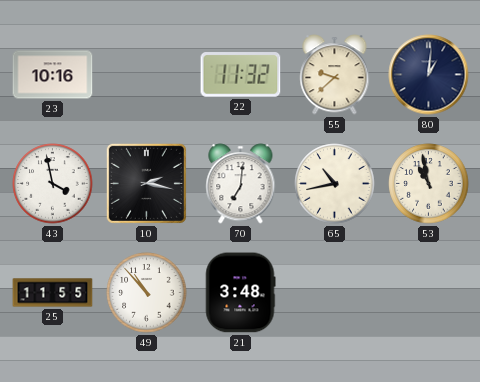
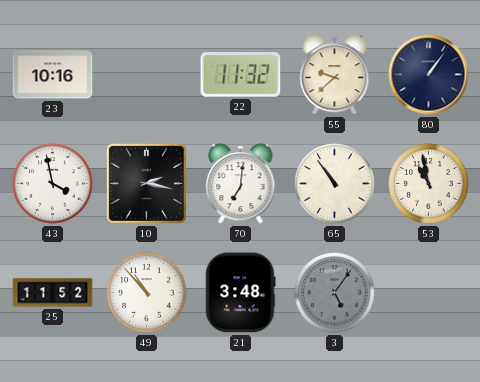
80: 1:01 -> 1:06
65: 10:43 -> 10:54
25: 11:55 -> 11:52
3: none -> 5:06
